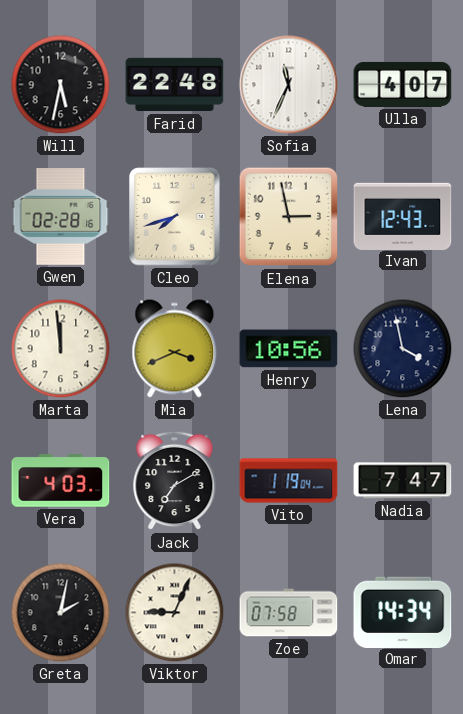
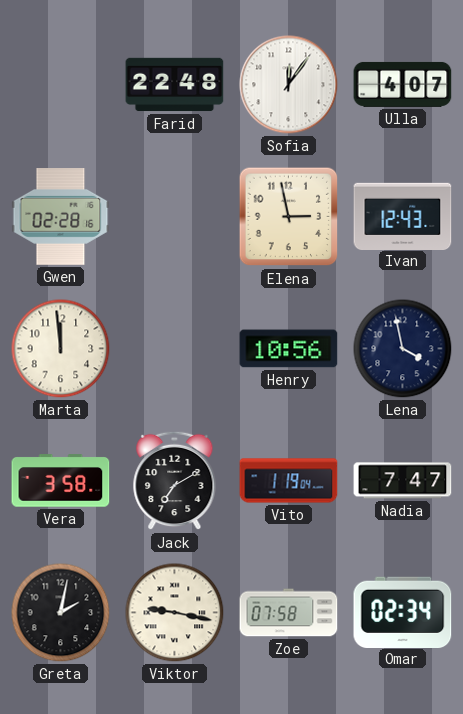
Will: 5:32 -> none
Sofia: 11:34 -> 12:06
Cleo: 7:42 -> none
Mia: 3:41 -> none
Vera: 4:03 -> 3:58
Viktor: 9:04 -> 9:17
Omar: 14:34 -> 02:34
